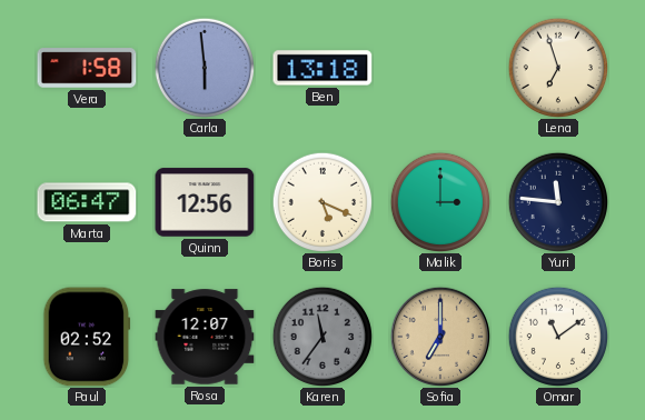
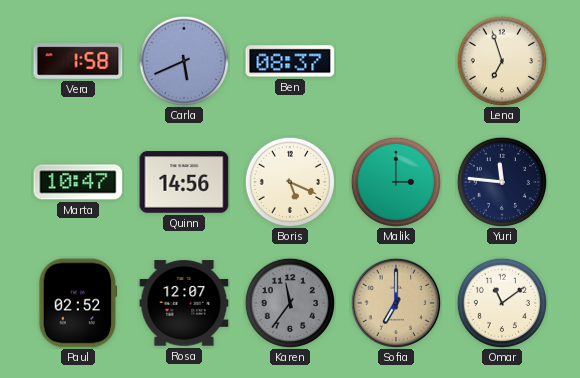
Carla: 5:59 -> 5:41
Ben: 13:18 -> 08:37
Marta: 06:47 -> 10:47
Quinn: 12:56 -> 14:56
